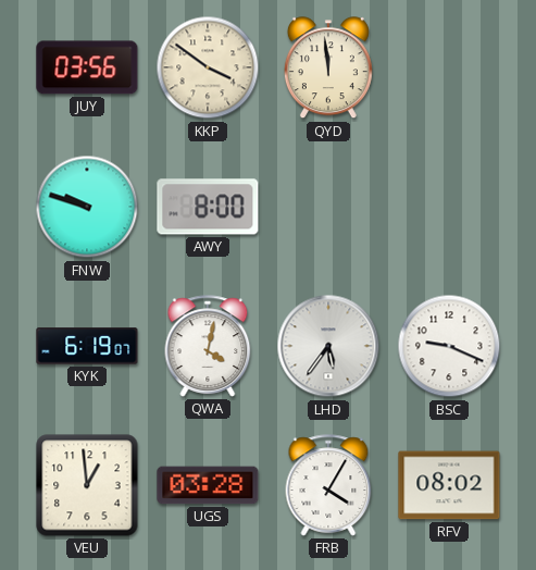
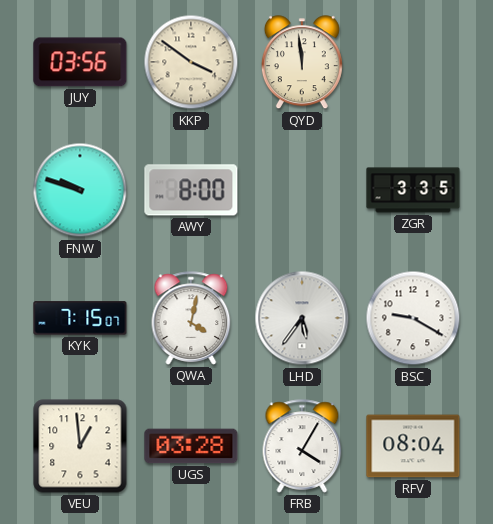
ZGR: none -> 3:35
KYK: 6:19 -> 7:15
BSC: 9:19 -> 9:20
RFV: 08:02 -> 08:04
